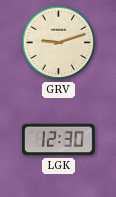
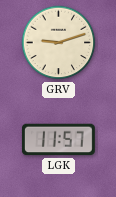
LGK: 12:30 -> 11:57
